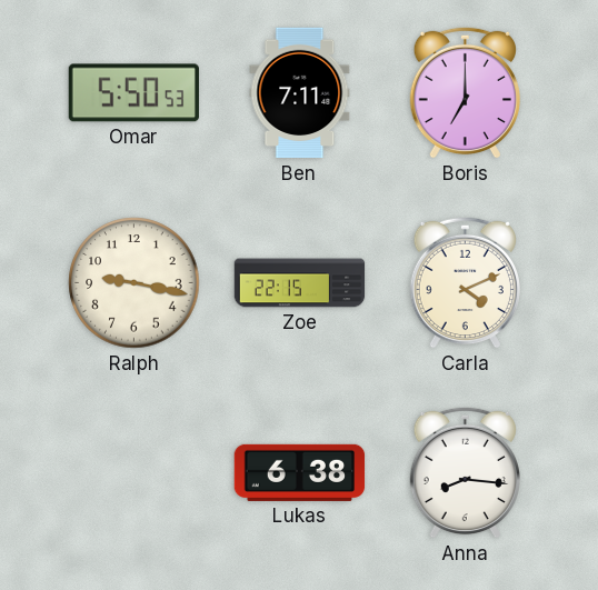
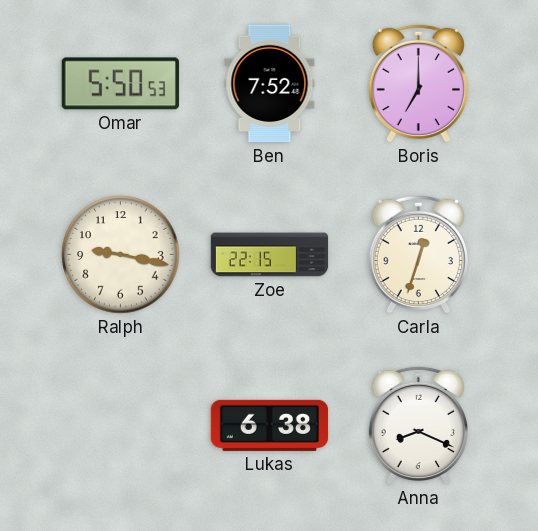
Ben: 7:11 -> 7:52
Carla: 4:11 -> 12:33
Anna: 8:16 -> 8:19
